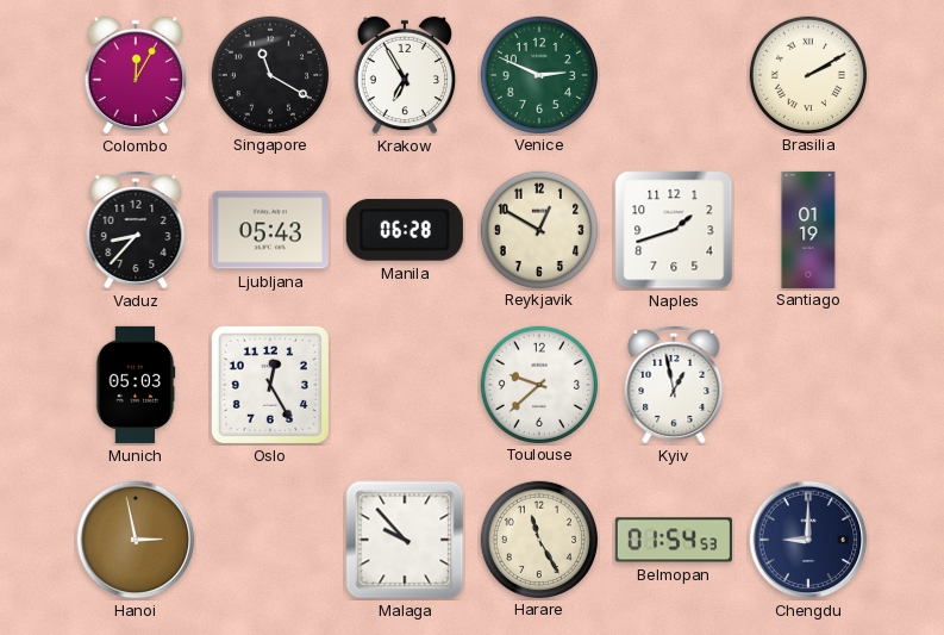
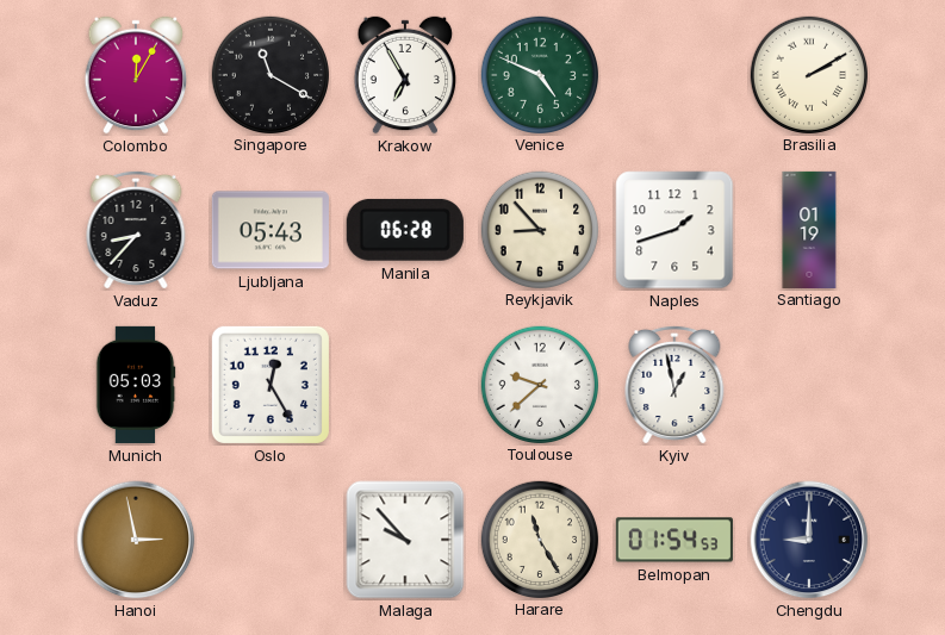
Venice: 2:49 -> 4:49
Reykjavik: 12:50 -> 8:53
